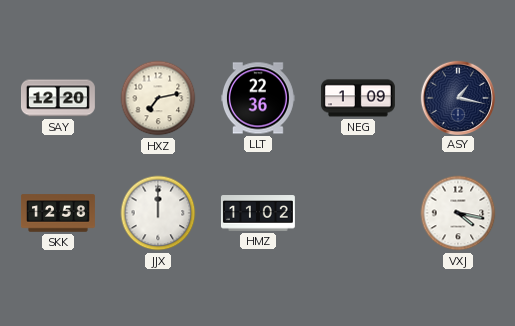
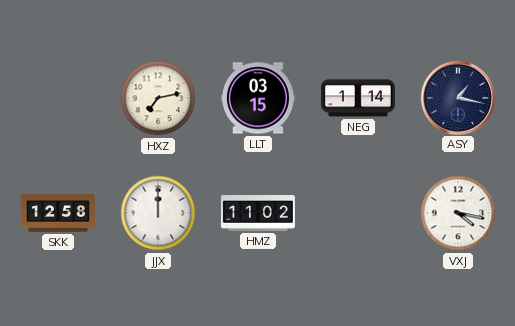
SAY: 12:20 -> none
LLT: 22:36 -> 03:15
NEG: 1:09 -> 1:14
